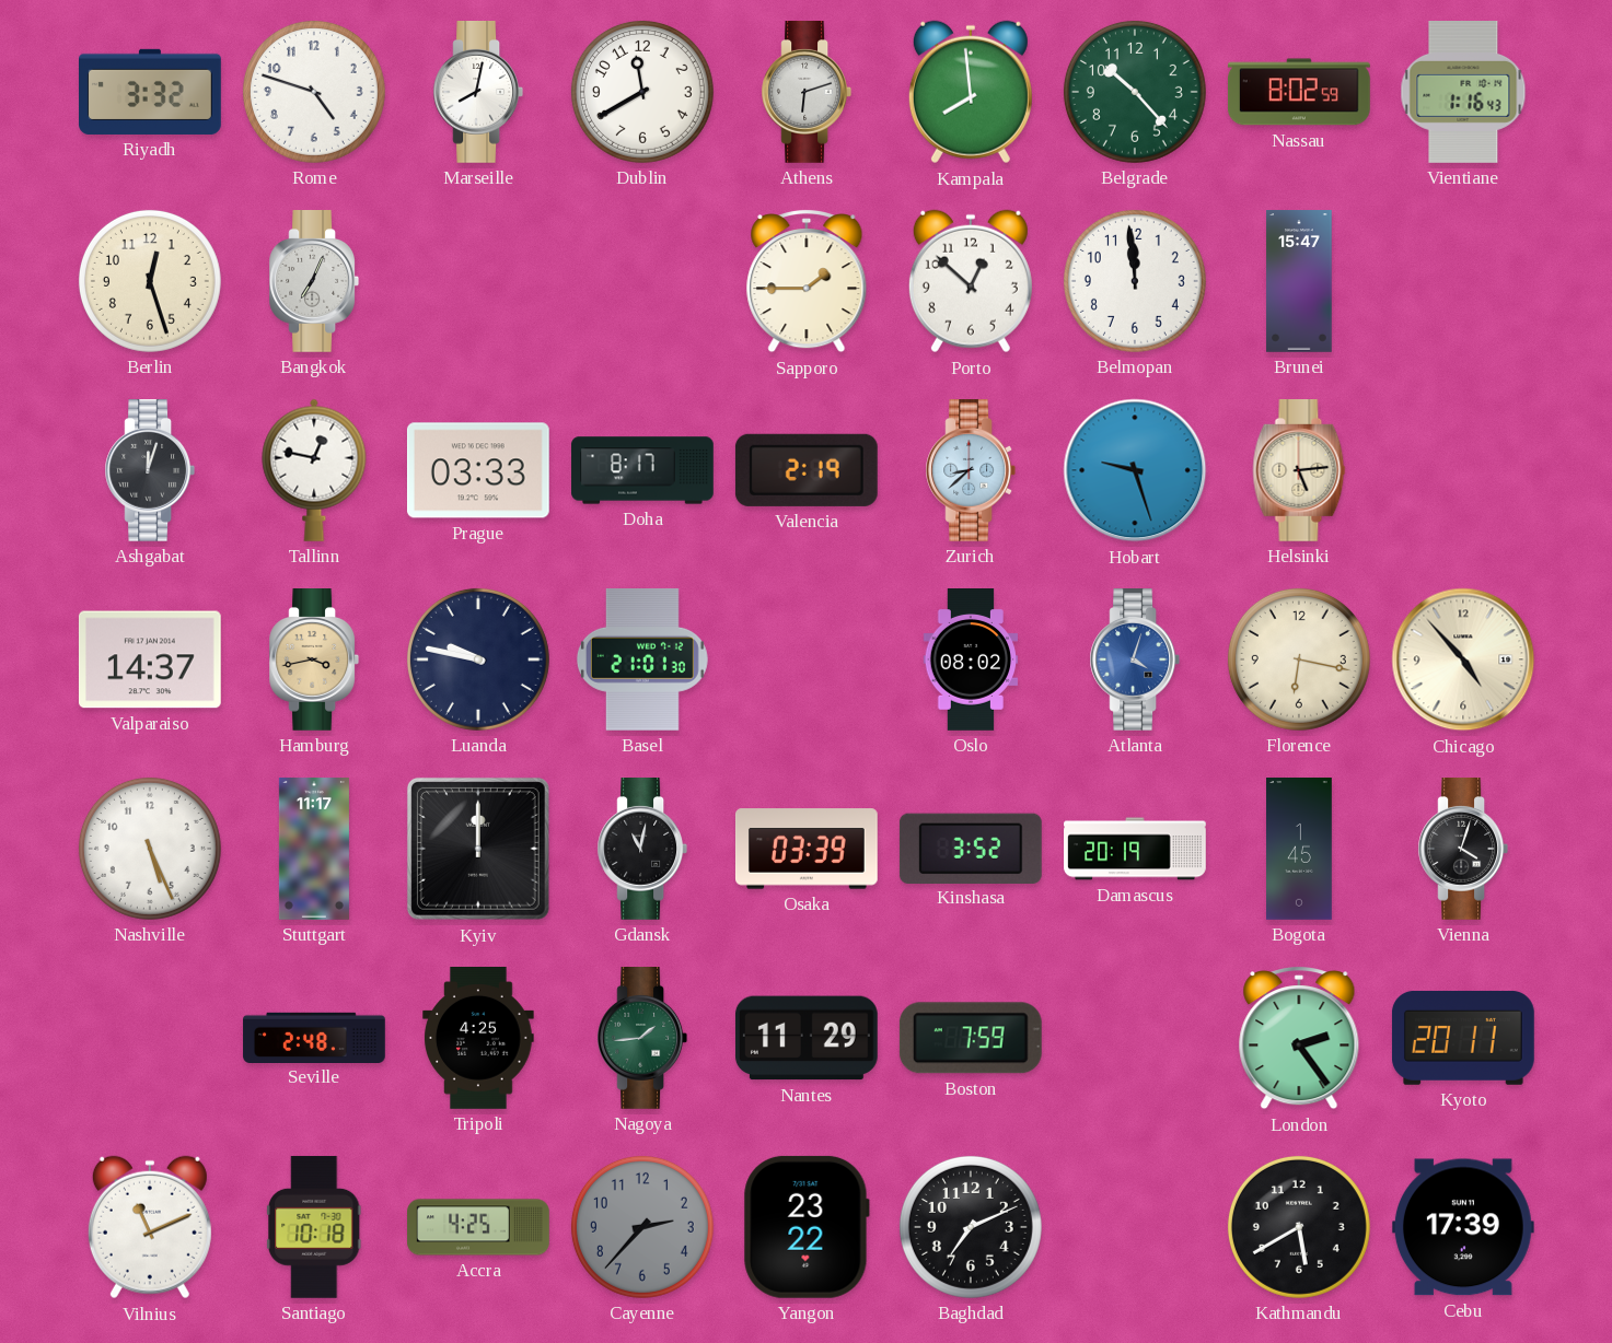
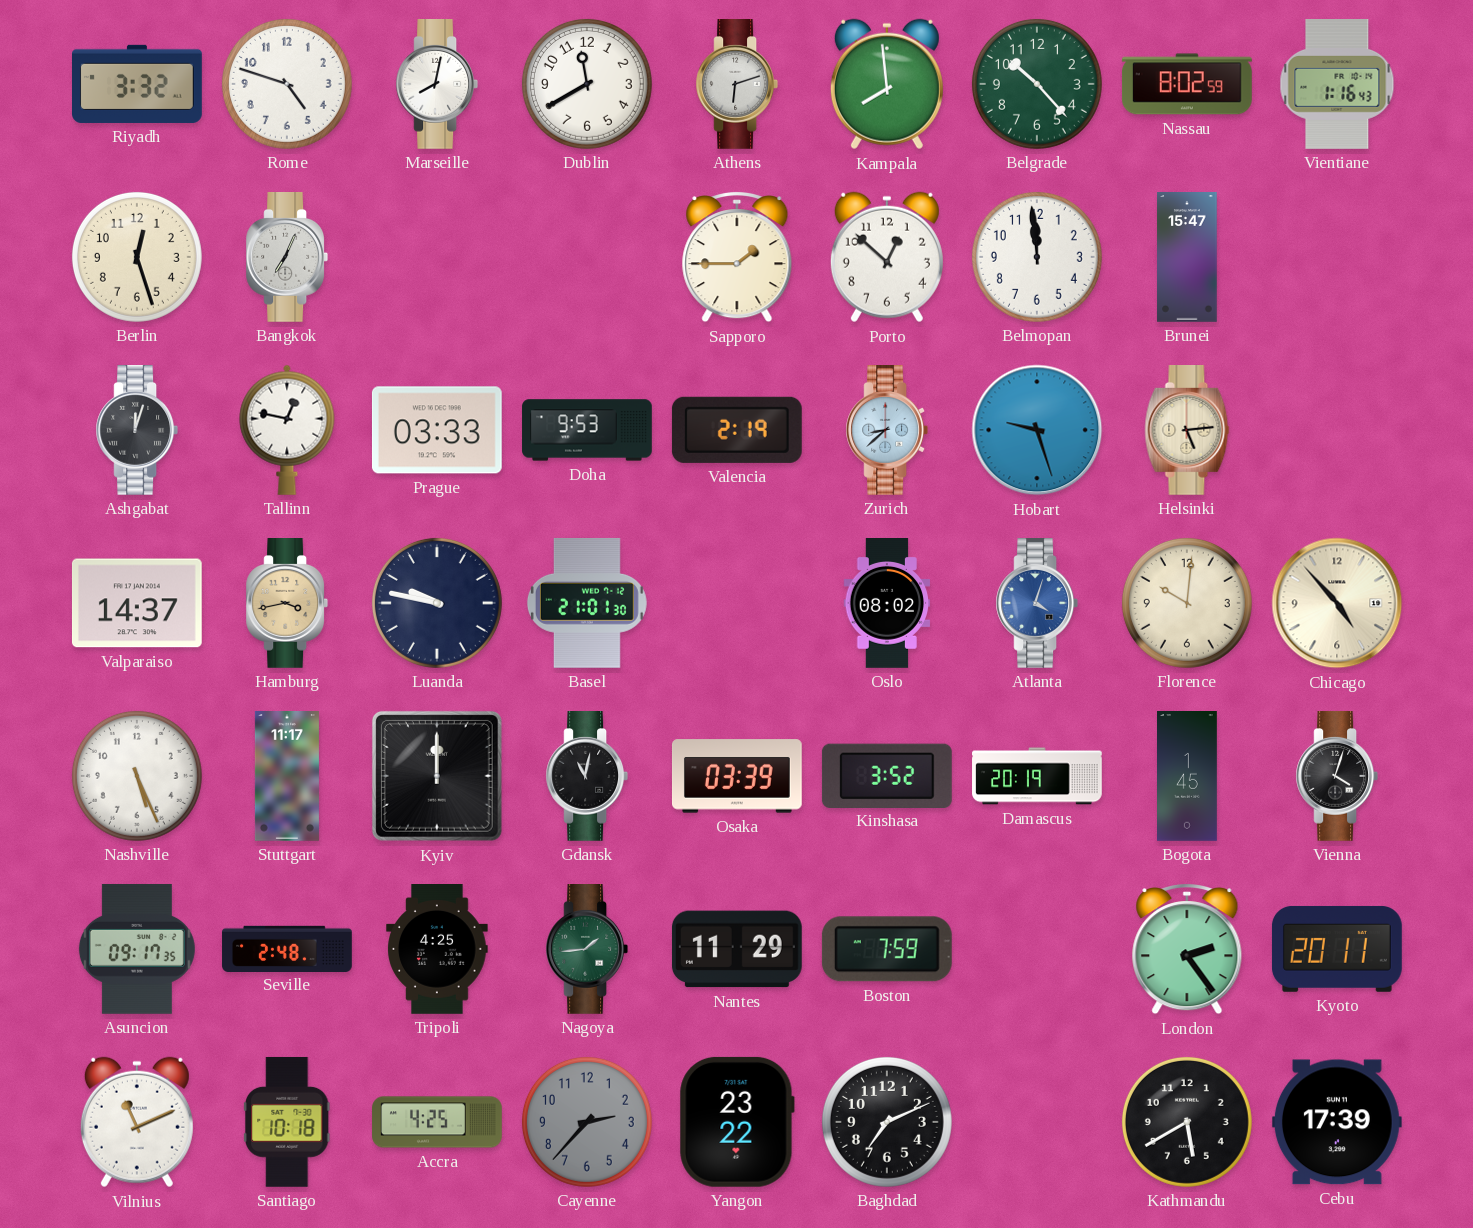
Doha: 8:17 -> 9:53
Florence: 6:17 -> 10:01
Asuncion: none -> 09:17
